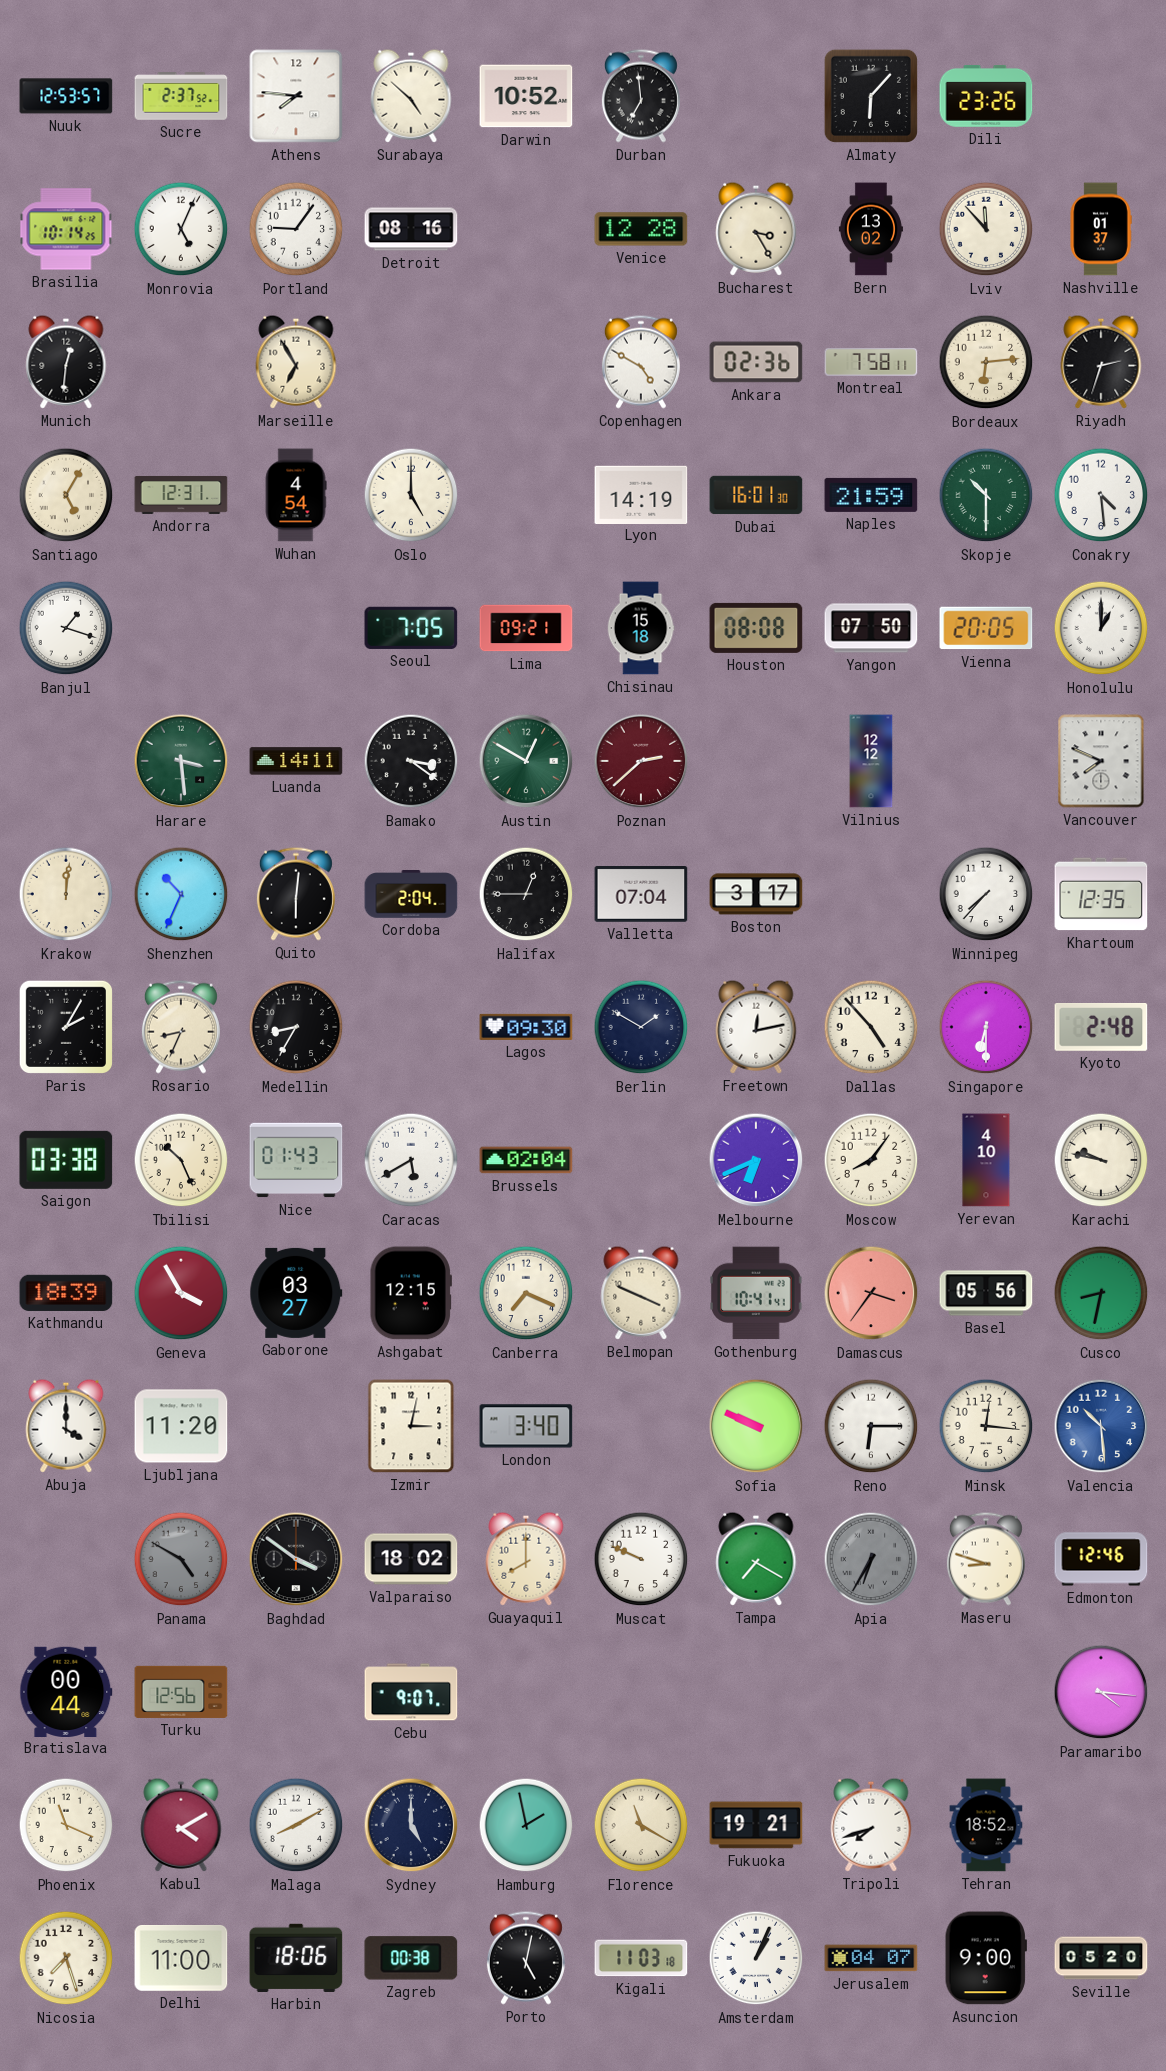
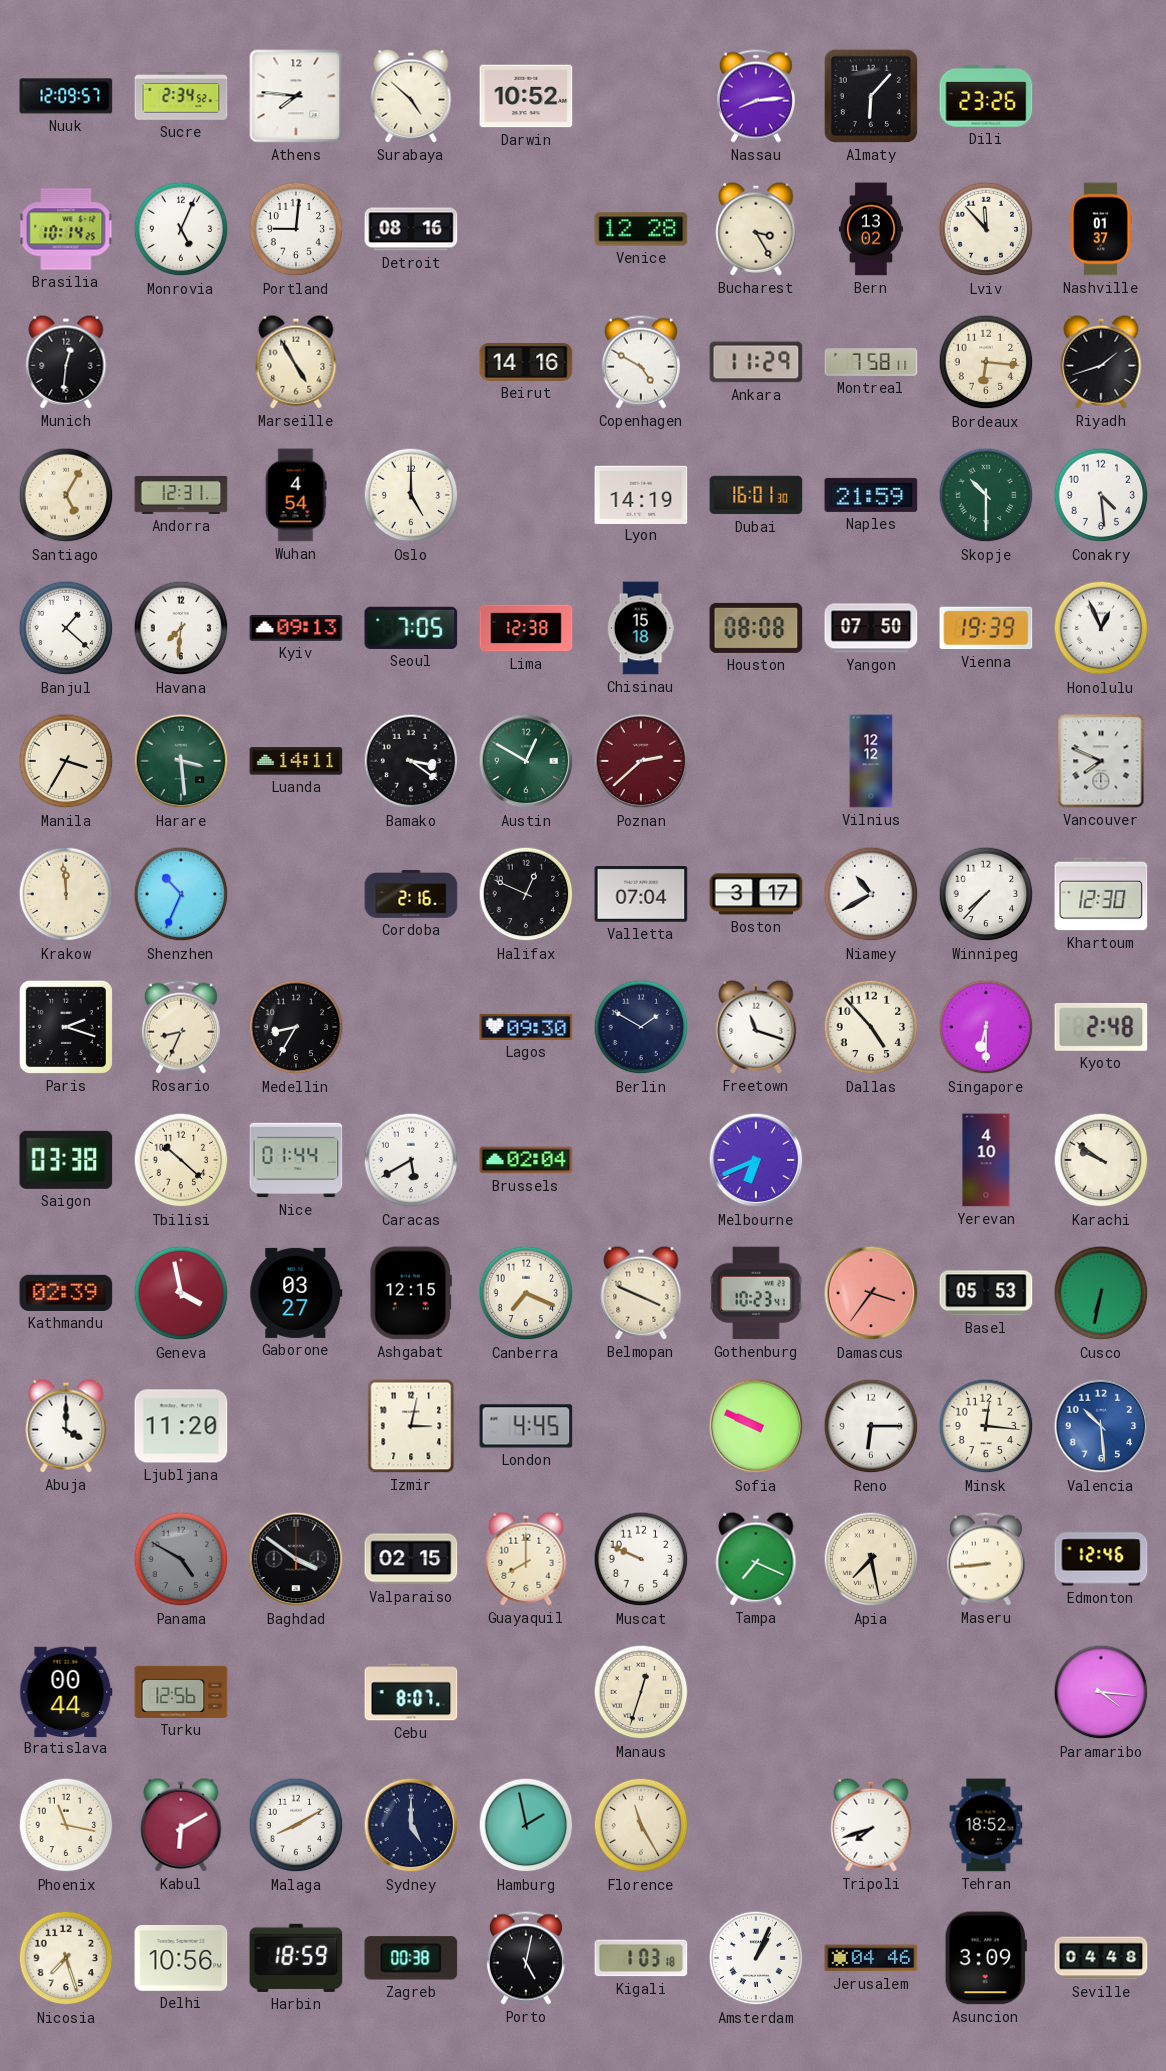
Nuuk: 12:53 -> 12:09
Sucre: 2:37 -> 2:34
Durban: 6:59 -> none
Nassau: none -> 8:14
Portland: 9:06 -> 9:01
Marseille: 6:55 -> 4:55
Beirut: none -> 14:16
Ankara: 02:36 -> 11:29
Bordeaux: 6:14 -> 6:16
Riyadh: 2:33 -> 1:42
Banjul: 1:18 -> 1:22
Havana: none -> 7:31
Kyiv: none -> 09:13
Lima: 09:21 -> 12:38
Vienna: 20:05 -> 19:39
Honolulu: 1:00 -> 12:56
Manila: none -> 3:35
Krakow: 12:01 -> 11:59
Quito: 6:01 -> none
Cordoba: 2:04 -> 2:16
Halifax: 12:45 -> 12:49
Niamey: none -> 10:40
Khartoum: 12:35 -> 12:30
Paris: 2:05 -> 2:18
Freetown: 12:13 -> 11:18
Tbilisi: 10:26 -> 10:22
Nice: 01:43 -> 01:44
Moscow: 8:06 -> none
Karachi: 9:47 -> 9:51
Kathmandu: 18:39 -> 02:39
Geneva: 3:55 -> 3:58
Gothenburg: 10:41 -> 10:23
Basel: 05:56 -> 05:53
Cusco: 8:32 -> 6:32
London: 3:40 -> 4:45
Valparaiso: 18:02 -> 02:15
Tampa: 7:20 -> 7:19
Apia: 6:35 -> 7:28
Apia dial: grey -> cream
Maseru: 8:48 -> 8:44
Cebu: 9:07 -> 8:07
Manaus: none -> 12:33
Phoenix: 11:19 -> 11:17
Kabul: 4:10 -> 6:10
Florence: 11:20 -> 11:25
Fukuoka: 19:21 -> none
Delhi: 11:00 -> 10:56
Harbin: 18:06 -> 18:59
Kigali: 11:03 -> 1:03
Jerusalem: 04:07 -> 04:46
Asuncion: 9:00 -> 3:09
Seville: 05:20 -> 04:48
